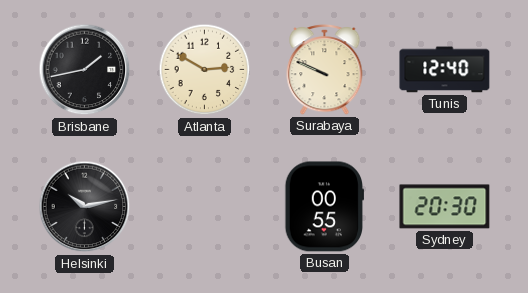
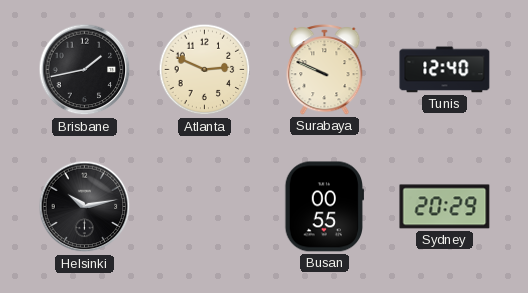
Atlanta: 2:50 -> 2:49
Sydney: 20:30 -> 20:29
